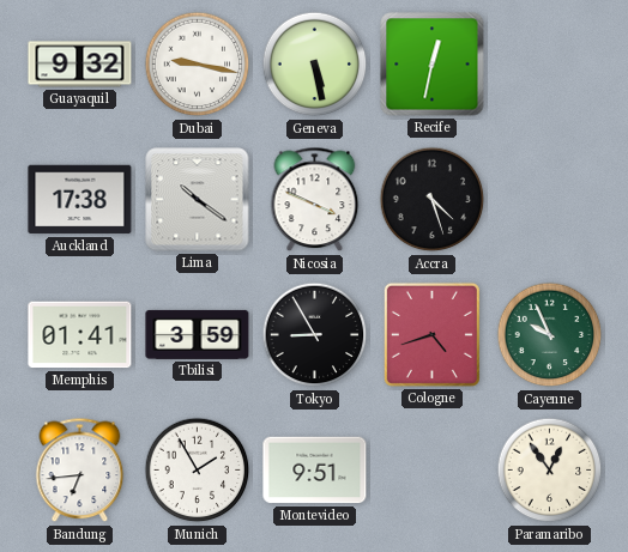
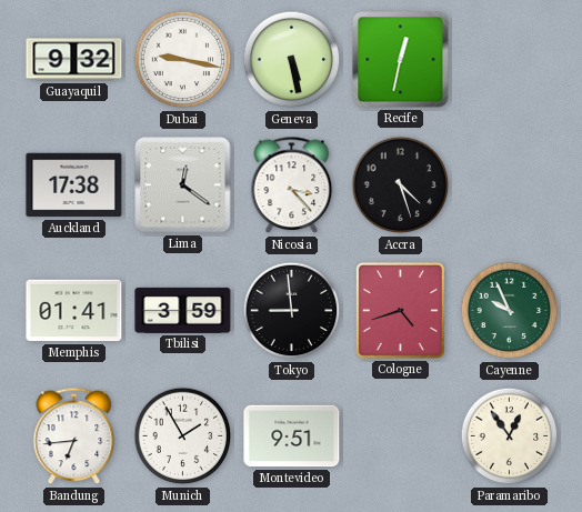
Lima: 10:21 -> 12:21
Nicosia: 3:49 -> 3:23
Tokyo: 8:55 -> 8:59
